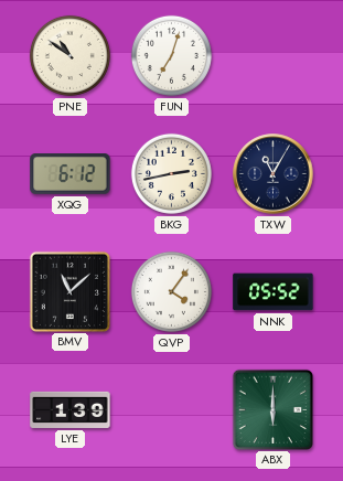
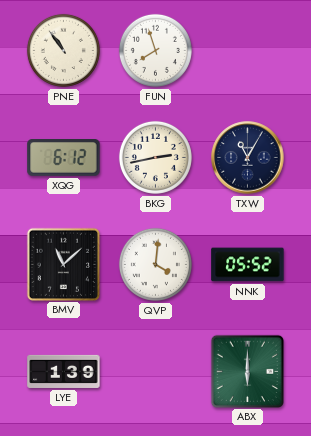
PNE: 10:51 -> 10:54
FUN: 7:03 -> 7:57
QVP: 4:06 -> 4:01
